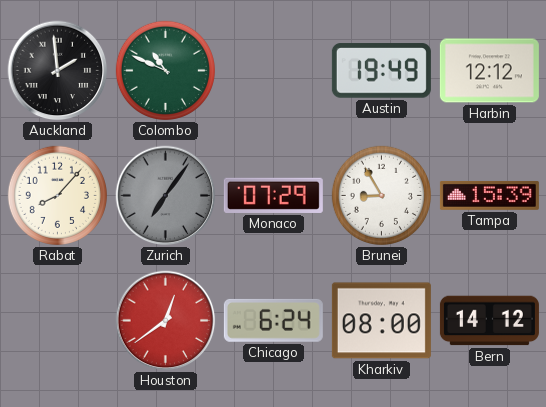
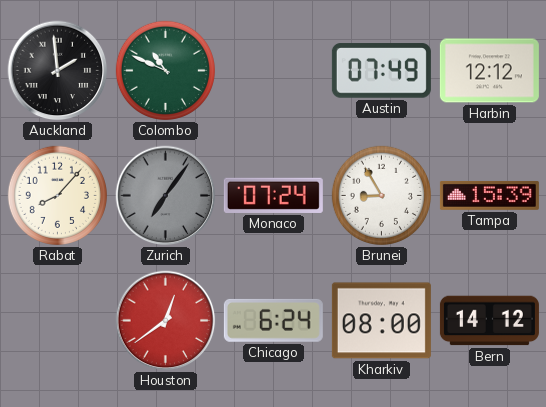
Austin: 19:49 -> 07:49
Monaco: 07:29 -> 07:24
